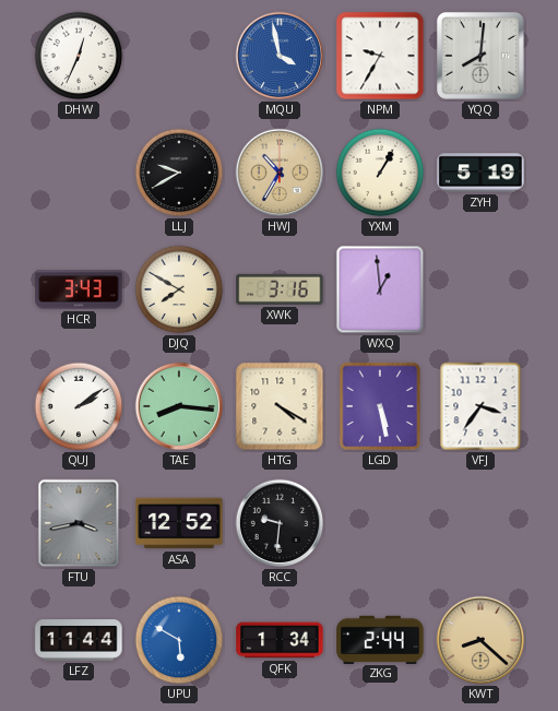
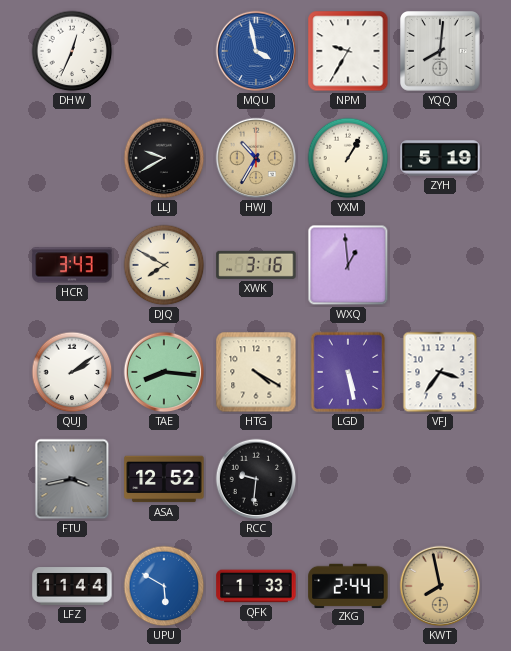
QFK: 1:34 -> 1:33
KWT: 8:22 -> 7:58
